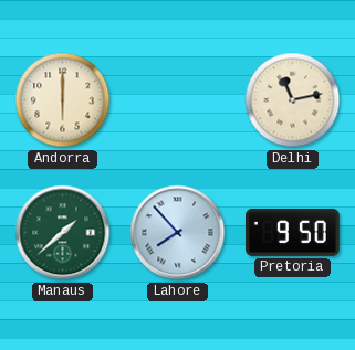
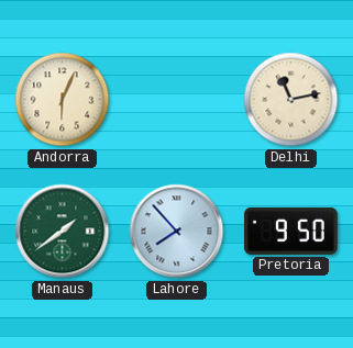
Andorra: 6:00 -> 6:04
Manaus: 1:38 -> 1:39
